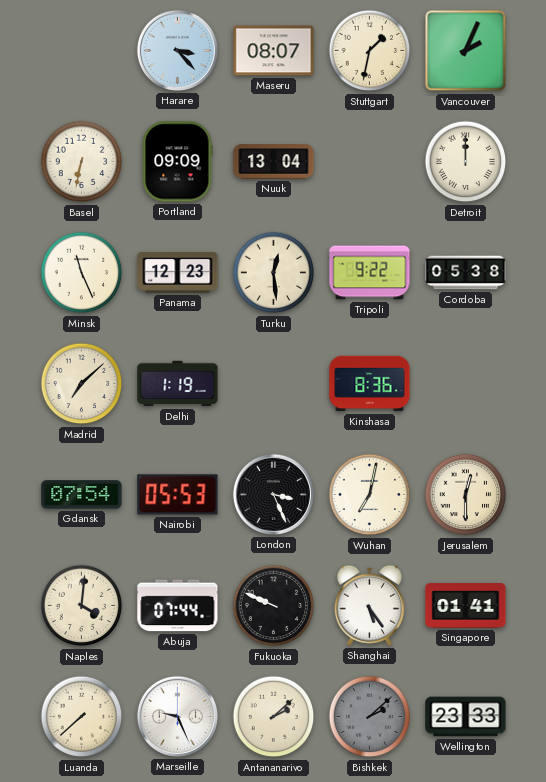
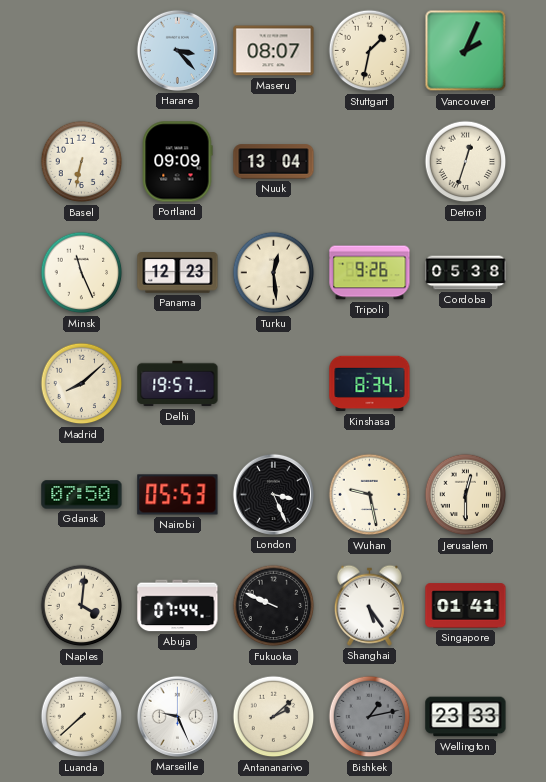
Detroit: 12:00 -> 12:33
Tripoli: 9:22 -> 9:26
Madrid: 7:08 -> 8:08
Delhi: 1:19 -> 19:57
Kinshasa: 8:36 -> 8:34
Gdansk: 07:54 -> 07:50
Wuhan: 7:02 -> 9:28
Bishkek: 2:08 -> 1:13
